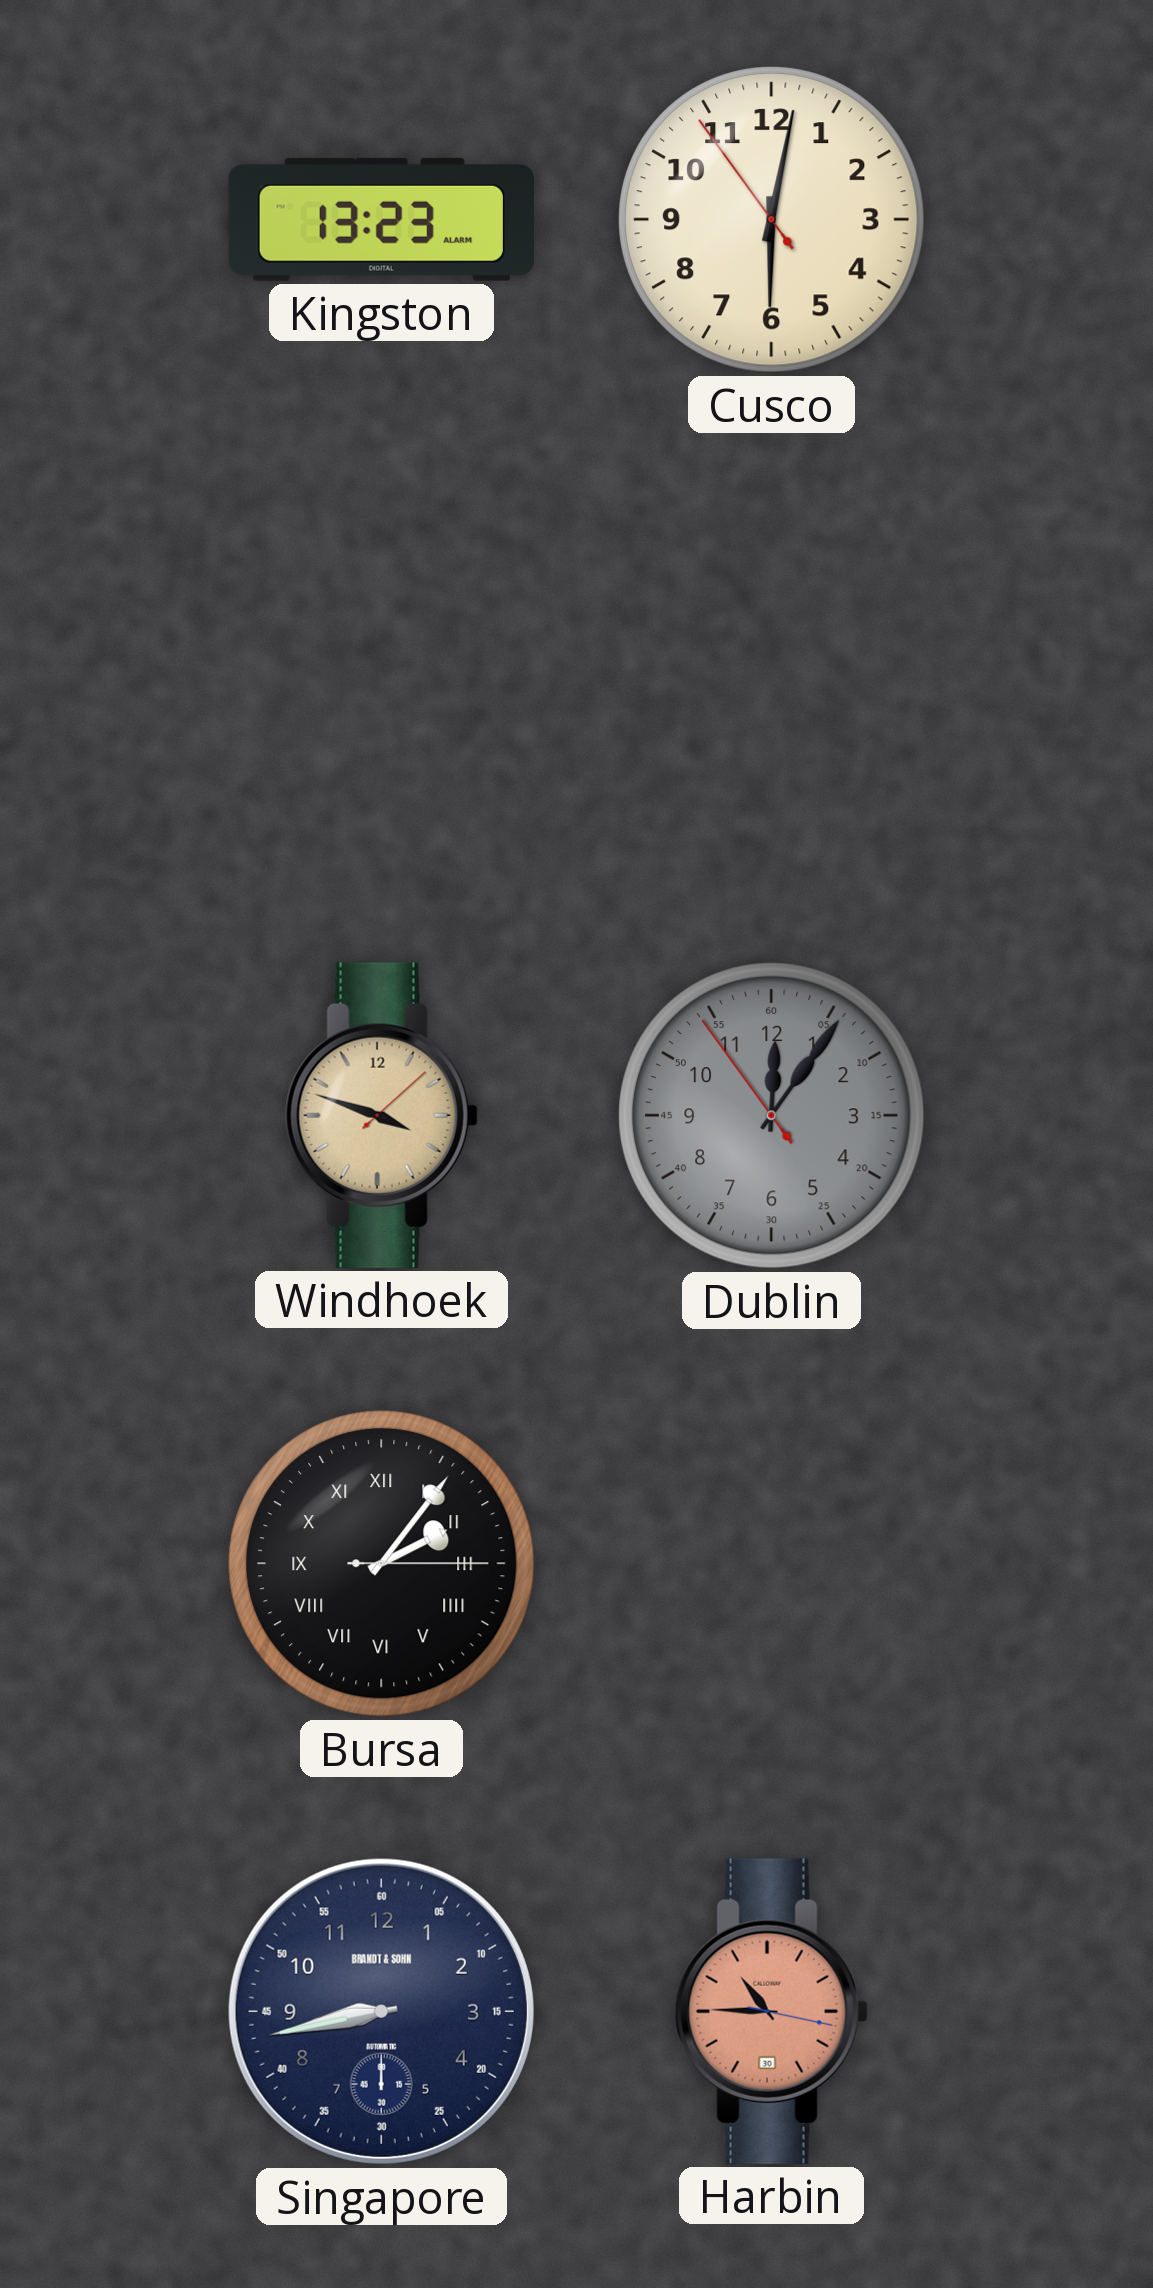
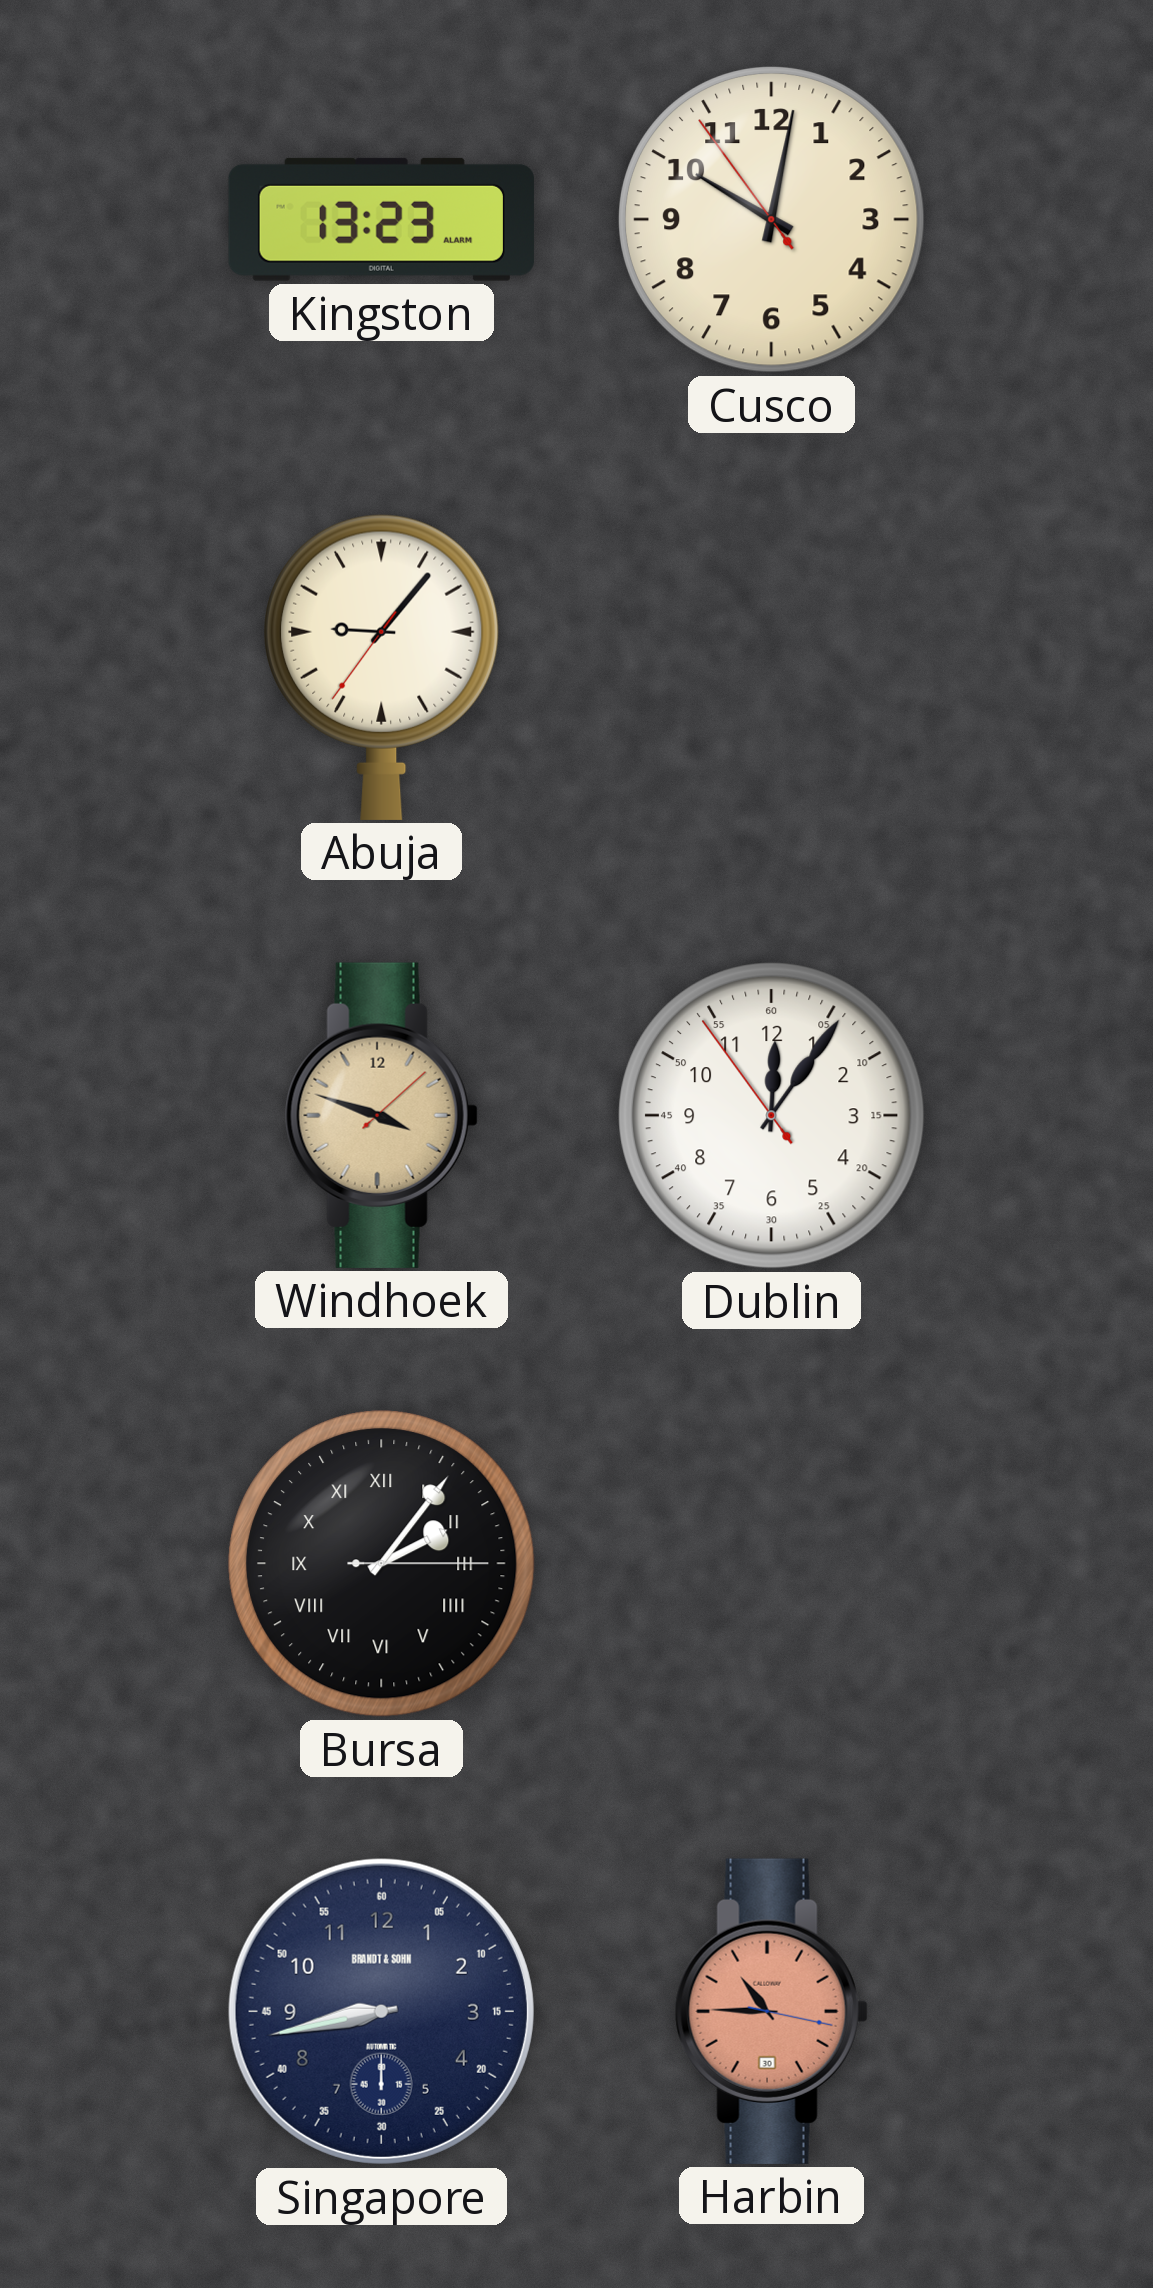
Cusco: 6:01 -> 10:01
Abuja: none -> 9:06
Dublin dial: grey -> white
